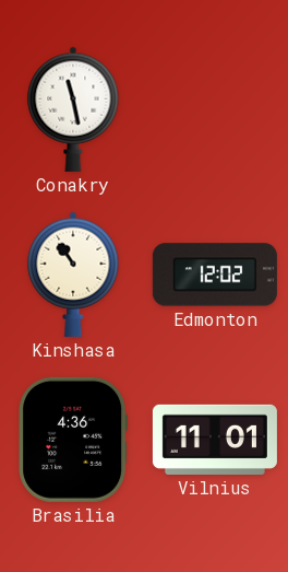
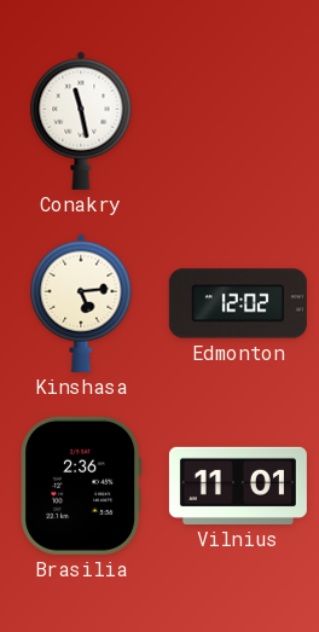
Kinshasa: 10:54 -> 5:14
Brasilia: 4:36 -> 2:36
